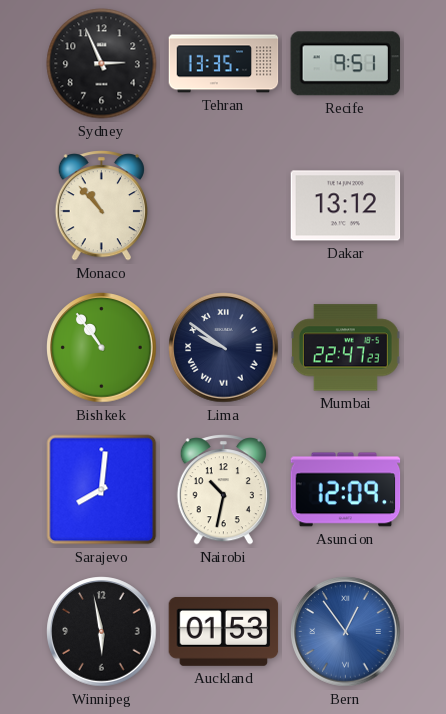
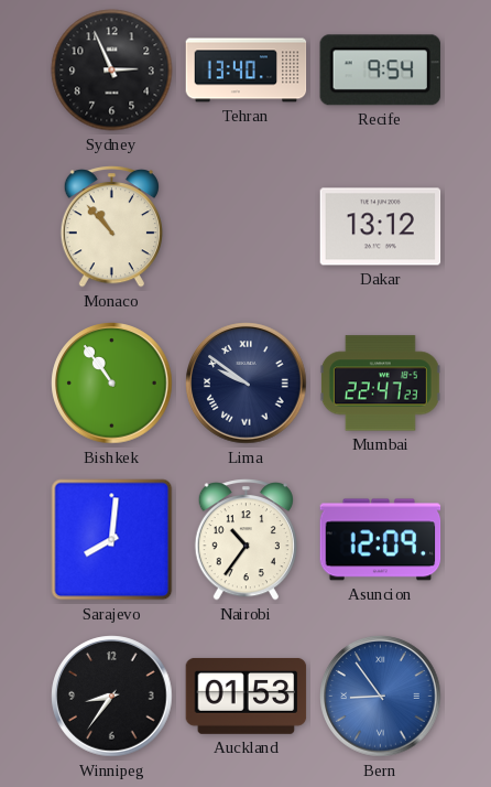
Tehran: 13:35 -> 13:40
Recife: 9:51 -> 9:54
Nairobi: 10:32 -> 10:36
Winnipeg: 5:58 -> 8:36
Bern: 12:54 -> 8:54
